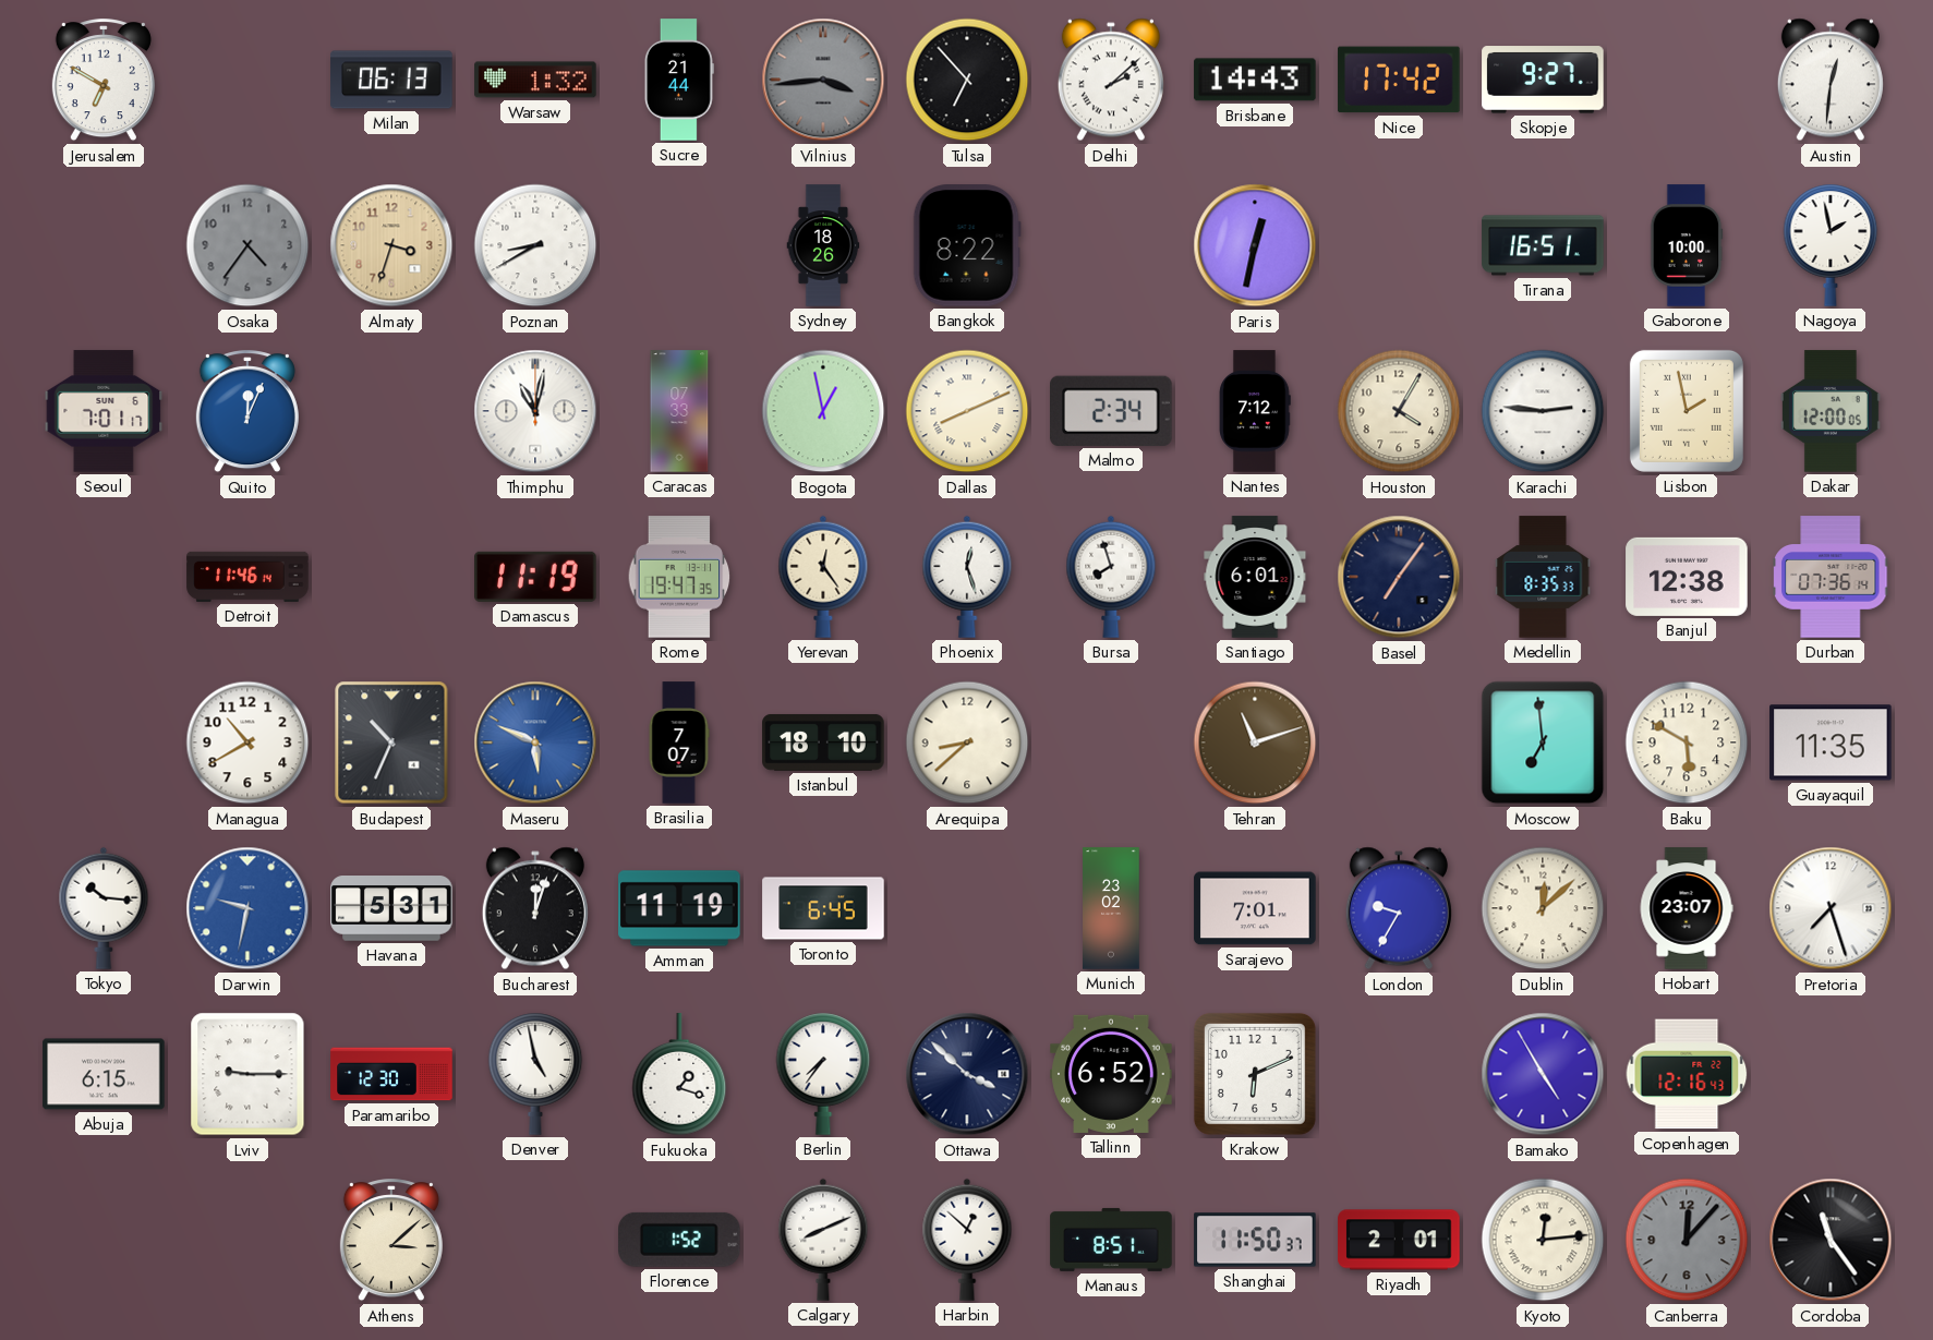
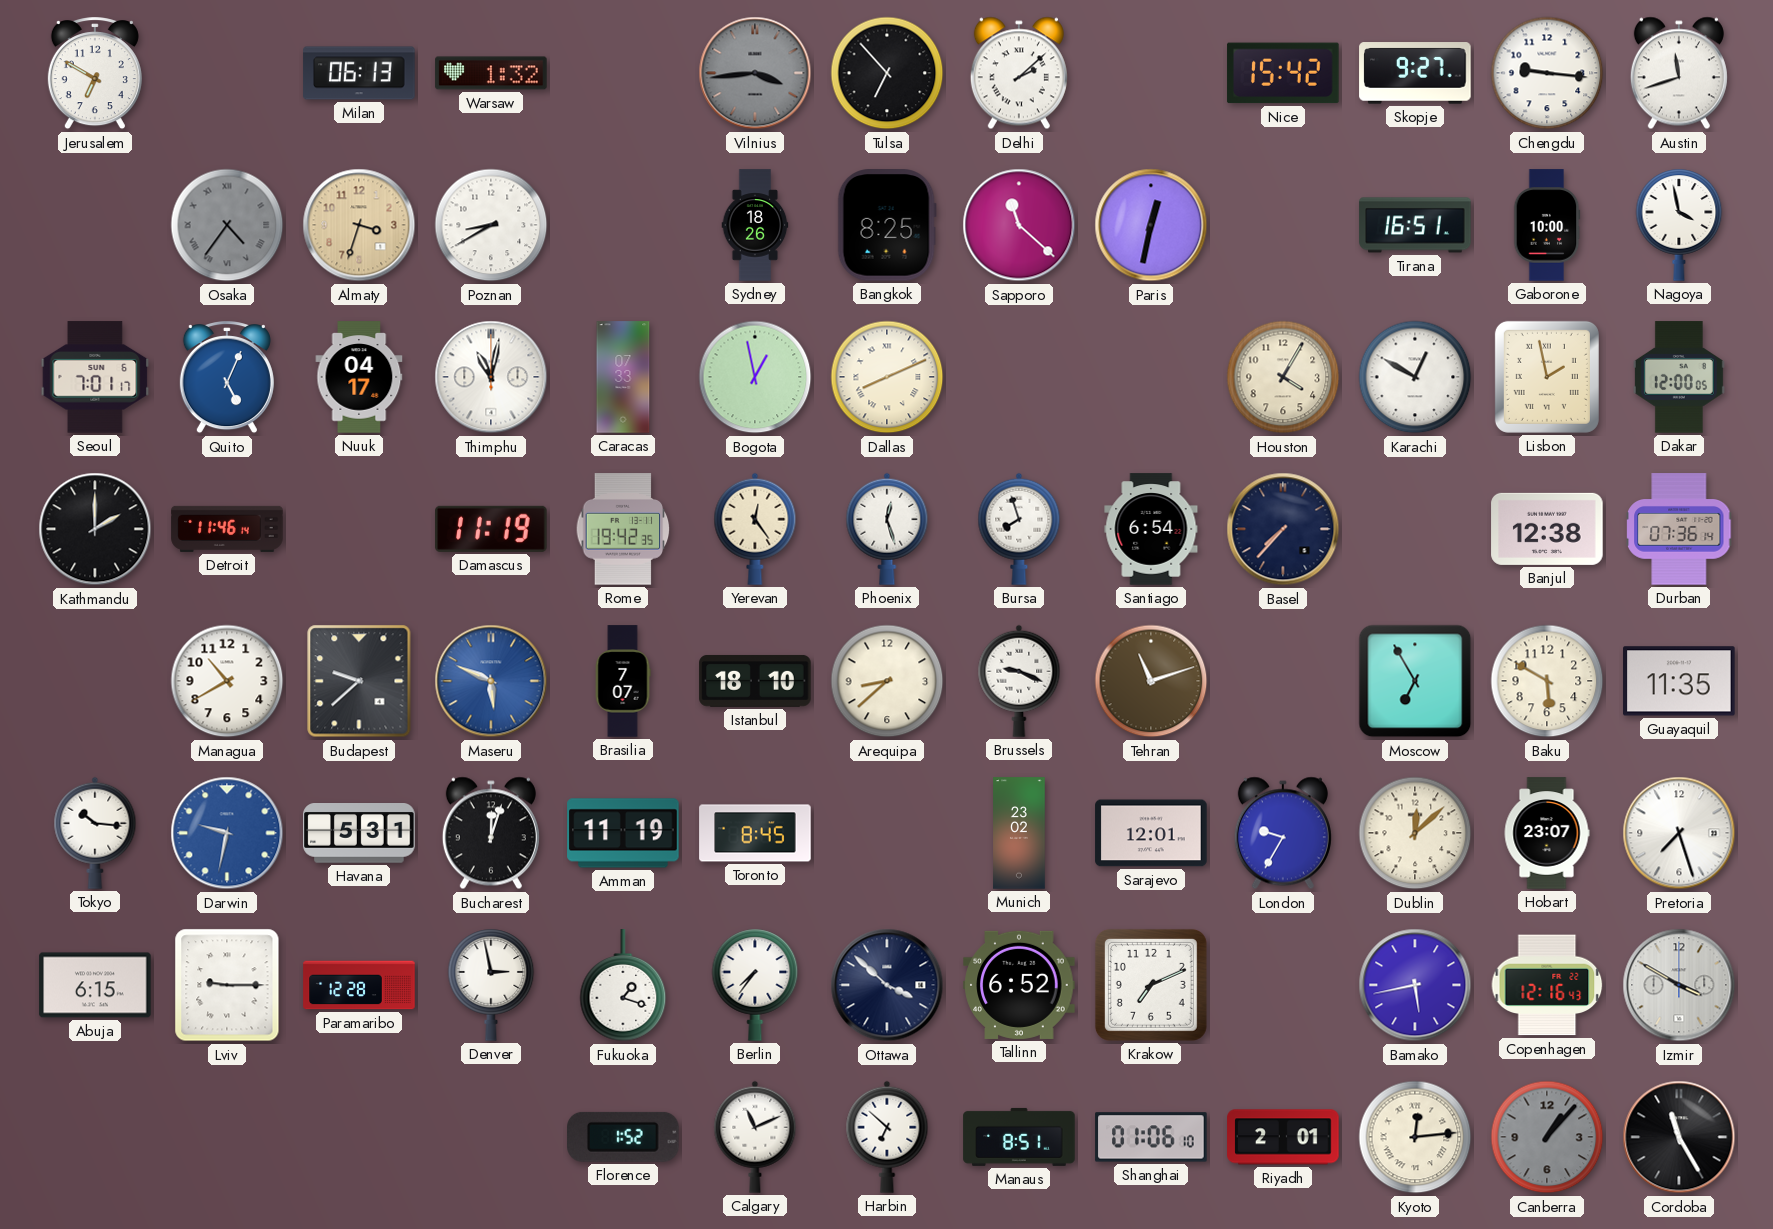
Sucre: 21:44 -> none
Brisbane: 14:43 -> none
Nice: 17:42 -> 15:42
Chengdu: none -> 9:16
Austin: 12:31 -> 11:42
Osaka numerals: Arabic -> Roman
Bangkok: 8:22 -> 8:25
Sapporo: none -> 11:22
Nagoya: 1:58 -> 3:58
Quito: 12:04 -> 5:04
Nuuk: none -> 04:17
Malmo: 2:34 -> none
Nantes: 7:12 -> none
Karachi: 2:46 -> 12:50
Kathmandu: none -> 2:00
Rome: 19:47 -> 19:42
Santiago: 6:01 -> 6:54
Basel: 7:06 -> 7:37
Medellin: 8:35 -> none
Budapest: 10:34 -> 9:38
Brussels: none -> 9:19
Moscow: 6:59 -> 6:55
Toronto: 6:45 -> 8:45
Sarajevo: 7:01 -> 12:01
Paramaribo: 12:30 -> 12:28
Denver: 4:58 -> 2:58
Krakow: 6:11 -> 7:11
Bamako: 4:55 -> 5:43
Izmir: none -> 3:50
Athens: 3:08 -> none
Calgary: 8:11 -> 11:11
Harbin: 12:52 -> 6:52
Shanghai: 11:50 -> 01:06
Canberra: 12:07 -> 1:07
Cordoba: 11:24 -> 11:25
